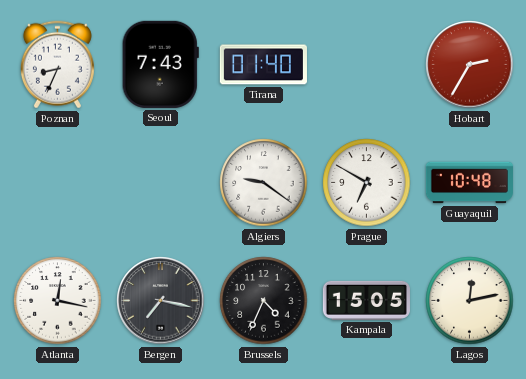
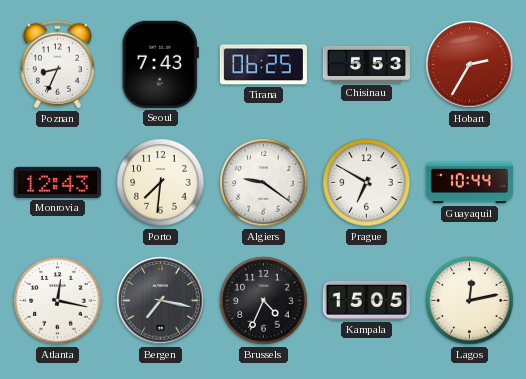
Tirana: 01:40 -> 06:25
Chisinau: none -> 5:53
Monrovia: none -> 12:43
Porto: none -> 7:31
Guayaquil: 10:48 -> 10:44
